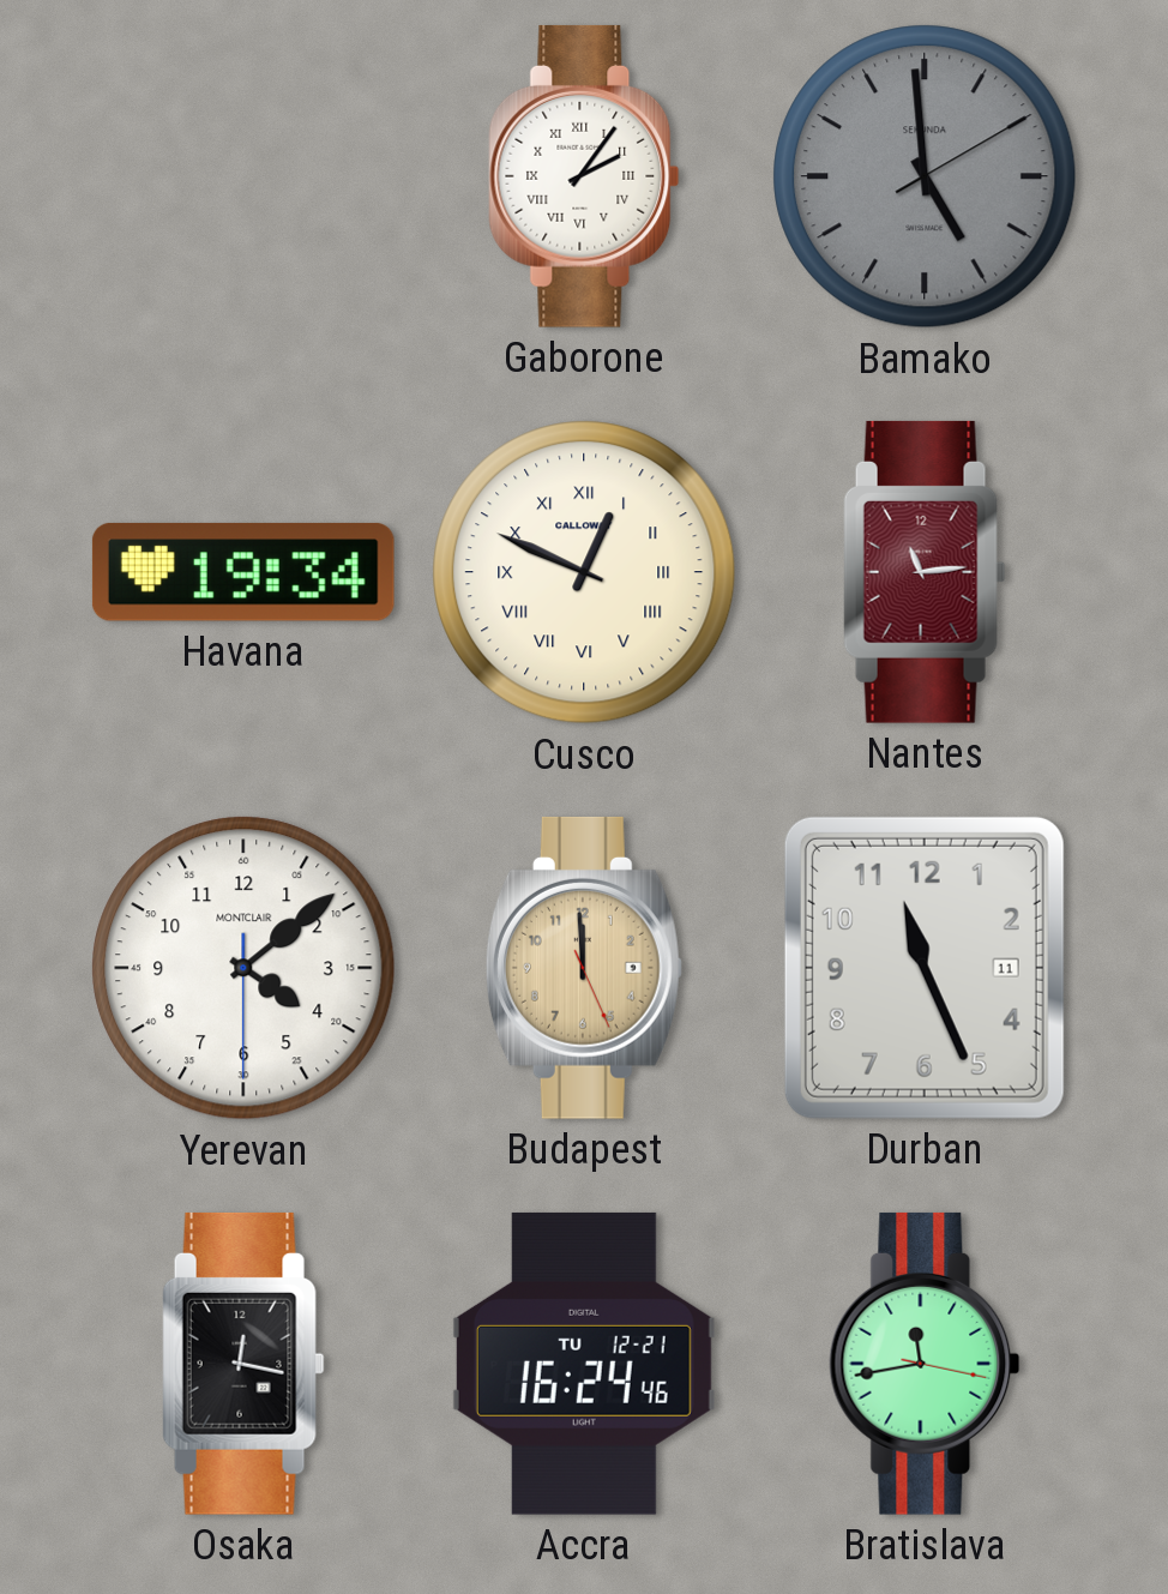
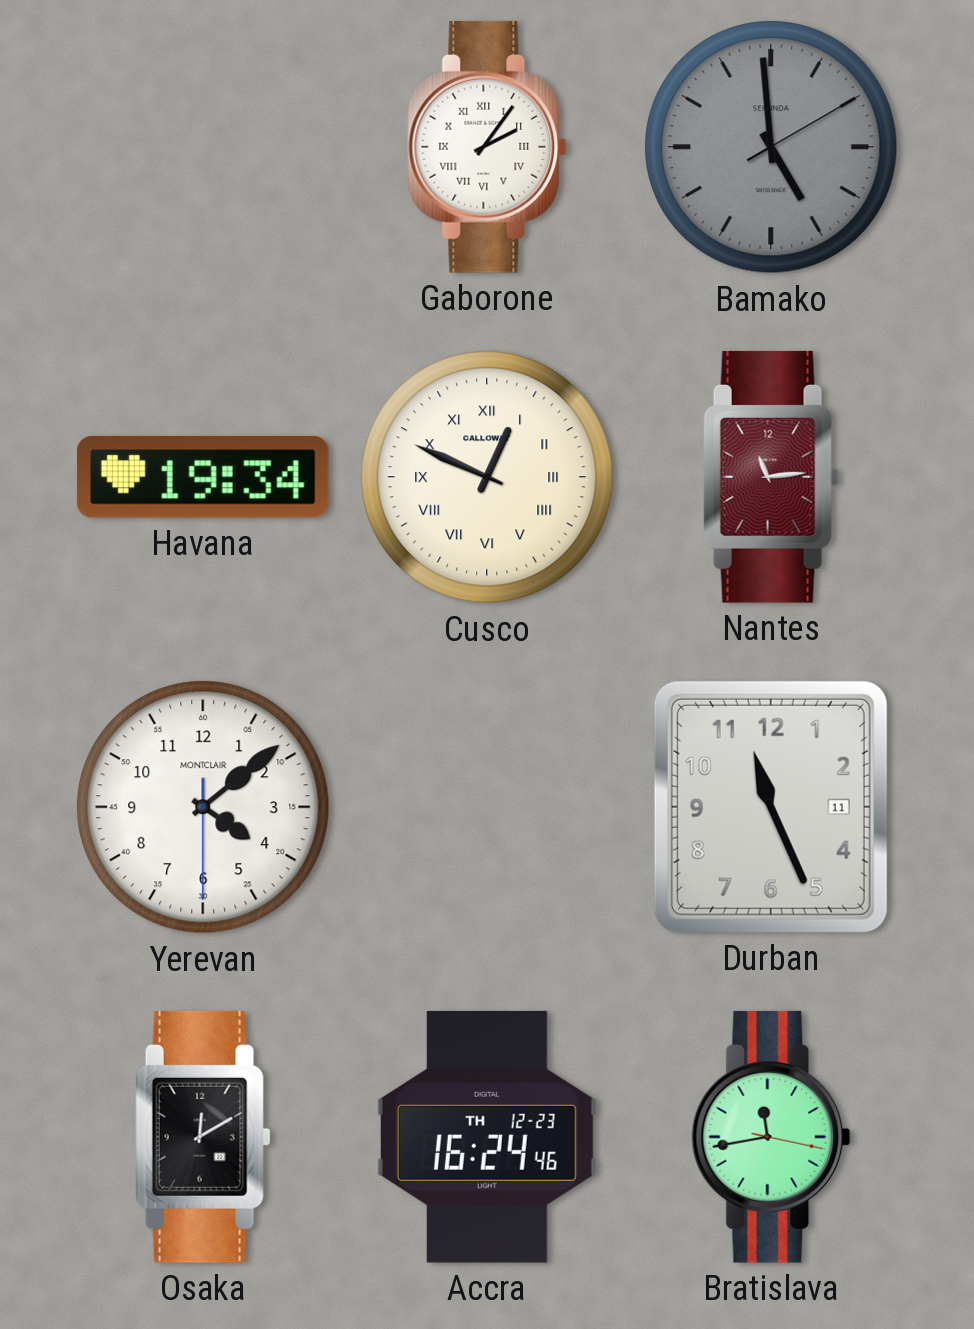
Budapest: 11:59 -> none
Osaka: 12:17 -> 12:10
Accra date: TU 12-21 -> TH 12-23
